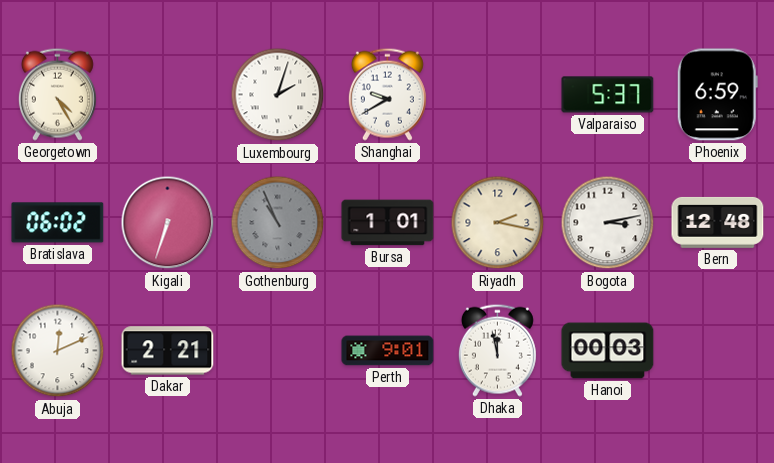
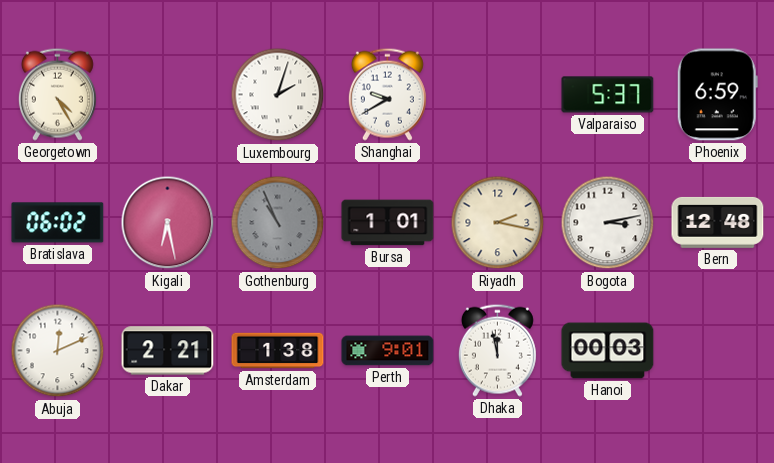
Kigali: 6:33 -> 6:28
Amsterdam: none -> 1:38
